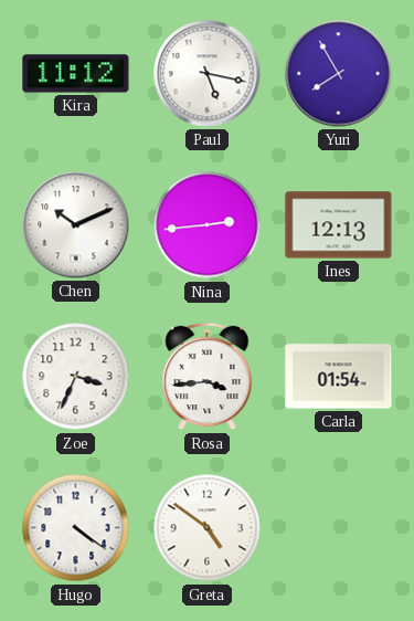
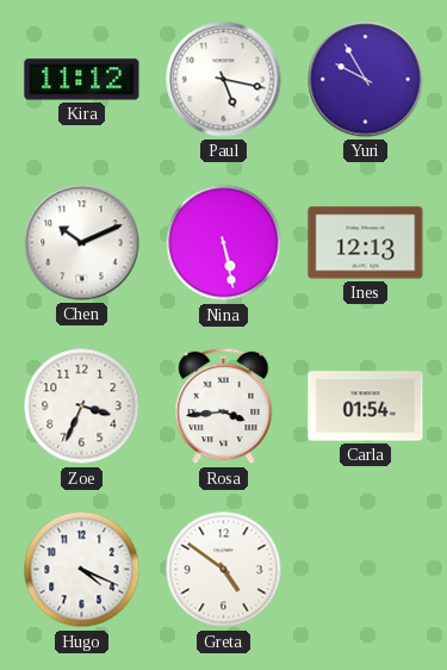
Yuri: 7:55 -> 9:55
Nina: 2:44 -> 5:28
Hugo: 4:21 -> 4:19
